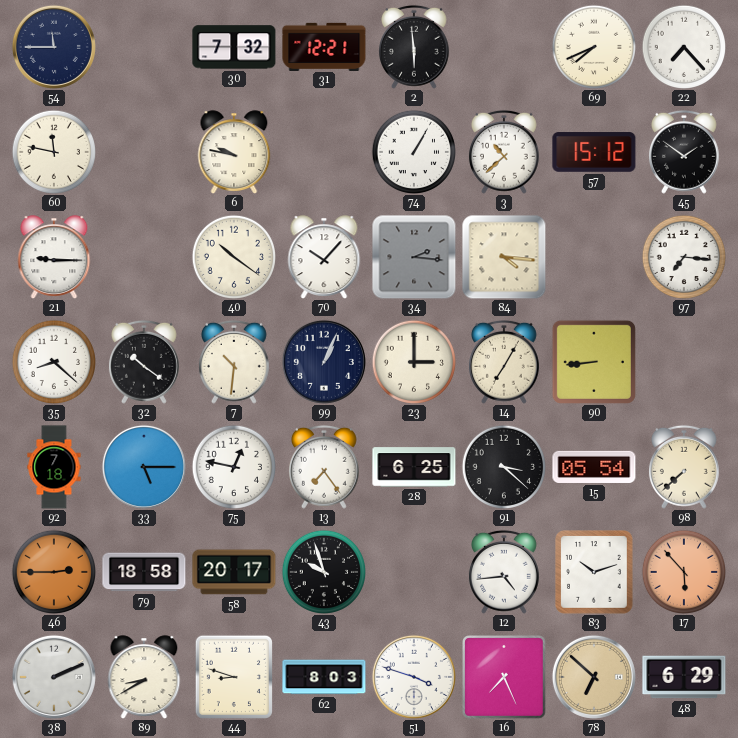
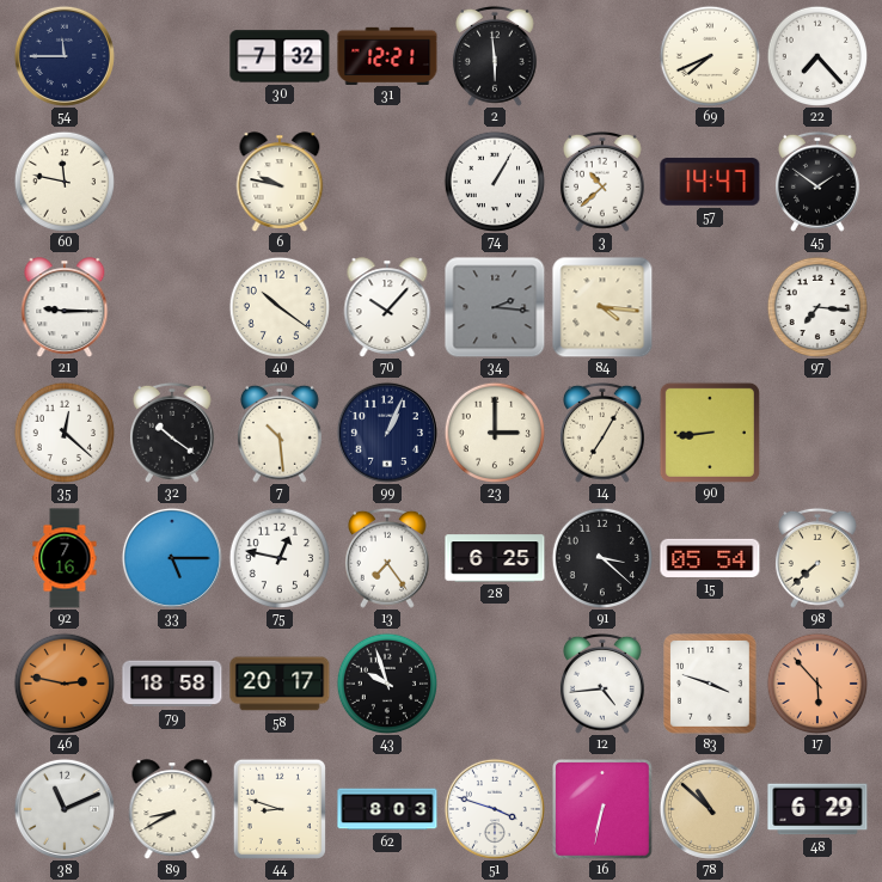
57: 15:12 -> 14:47
35: 8:22 -> 12:22
7: 10:31 -> 10:29
92: 7:18 -> 7:16
46: 2:45 -> 2:47
83: 10:12 -> 3:48
38: 2:11 -> 11:11
16: 7:26 -> 6:32
78: 6:52 -> 10:52
